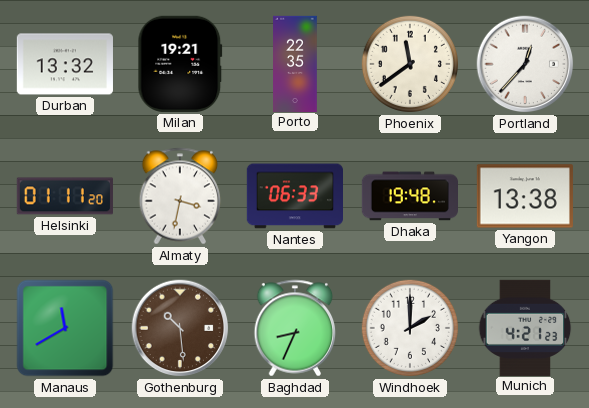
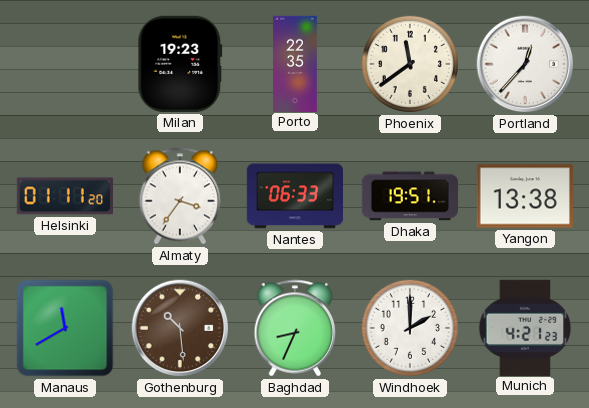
Durban: 13:32 -> none
Milan: 19:21 -> 19:23
Almaty: 3:32 -> 3:36
Dhaka: 19:48 -> 19:51
